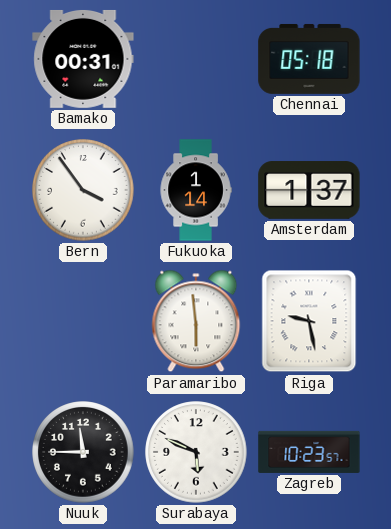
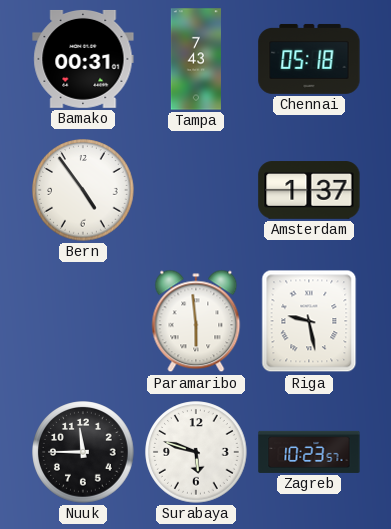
Tampa: none -> 7:43
Bern: 3:54 -> 4:54
Fukuoka: 1:14 -> none
Surabaya: 5:49 -> 5:48
